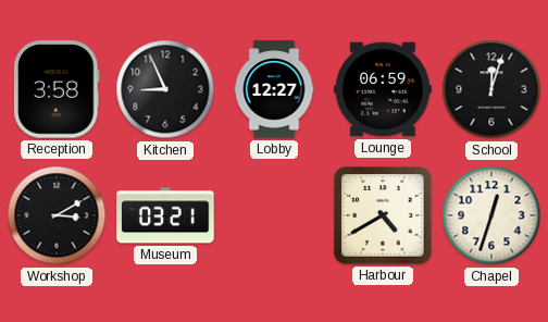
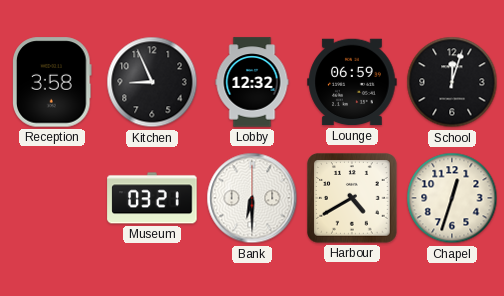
Lobby: 12:27 -> 12:32
Workshop: 3:10 -> none
Bank: none -> 6:30
